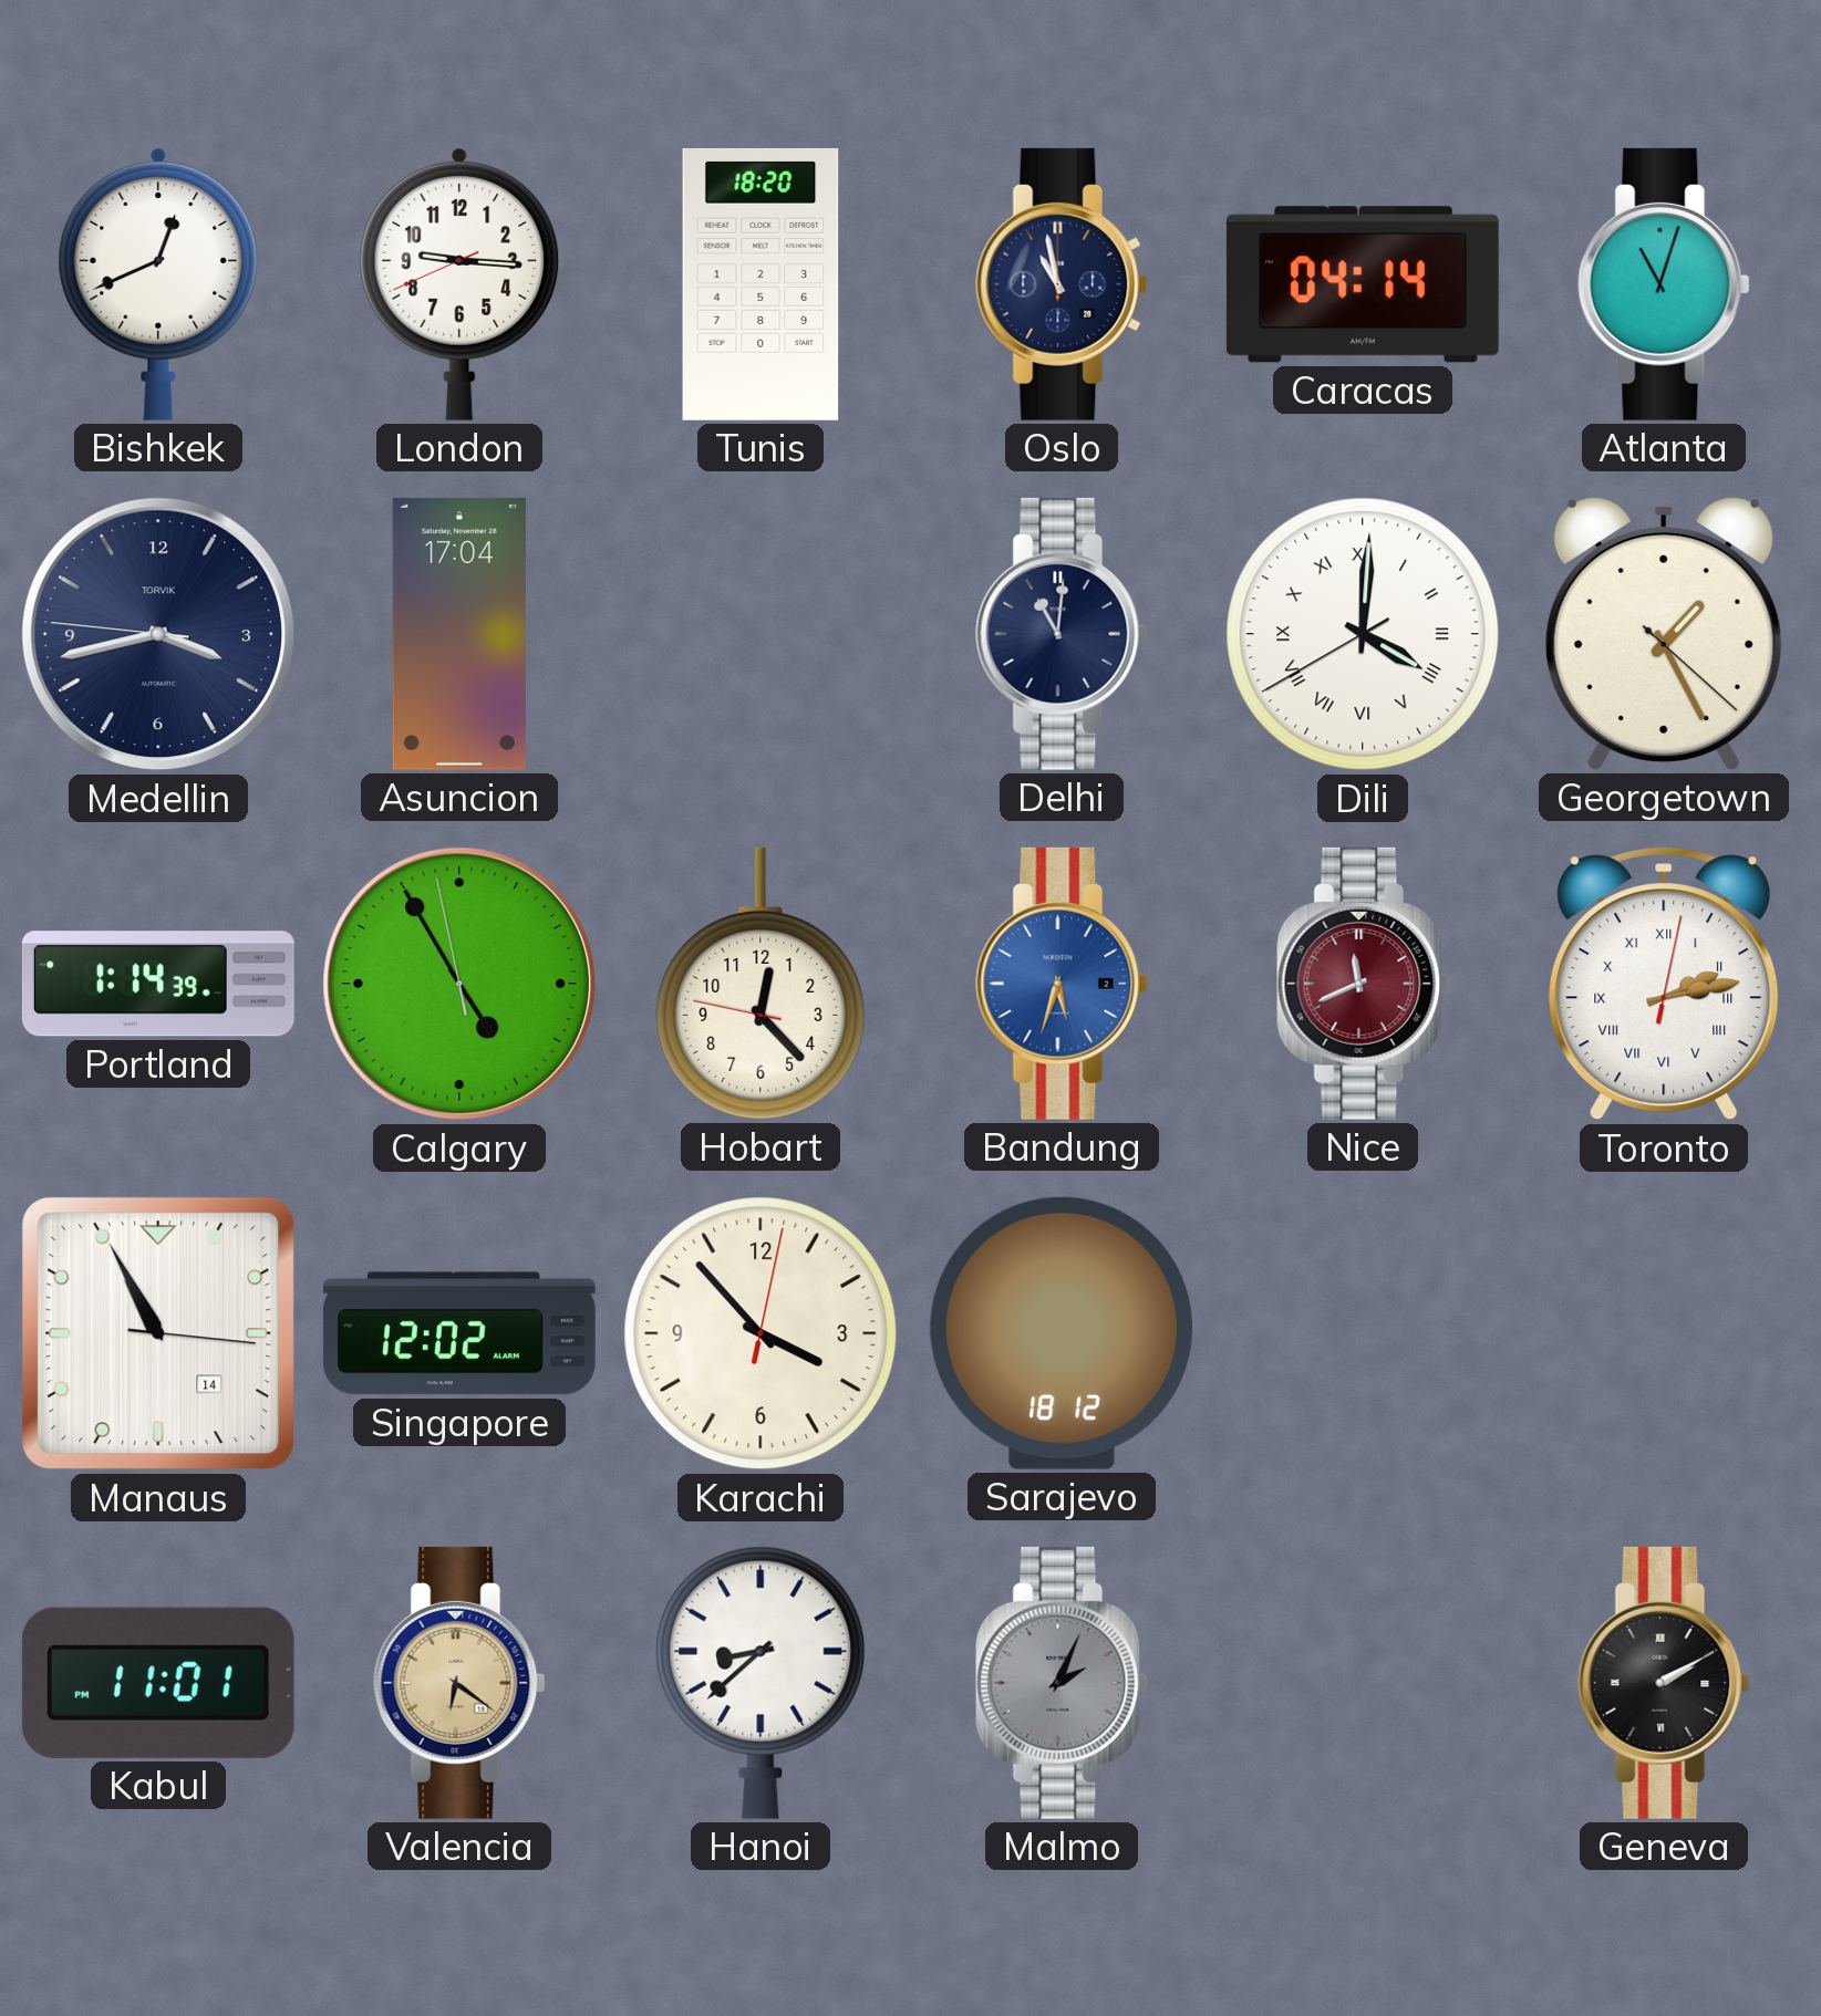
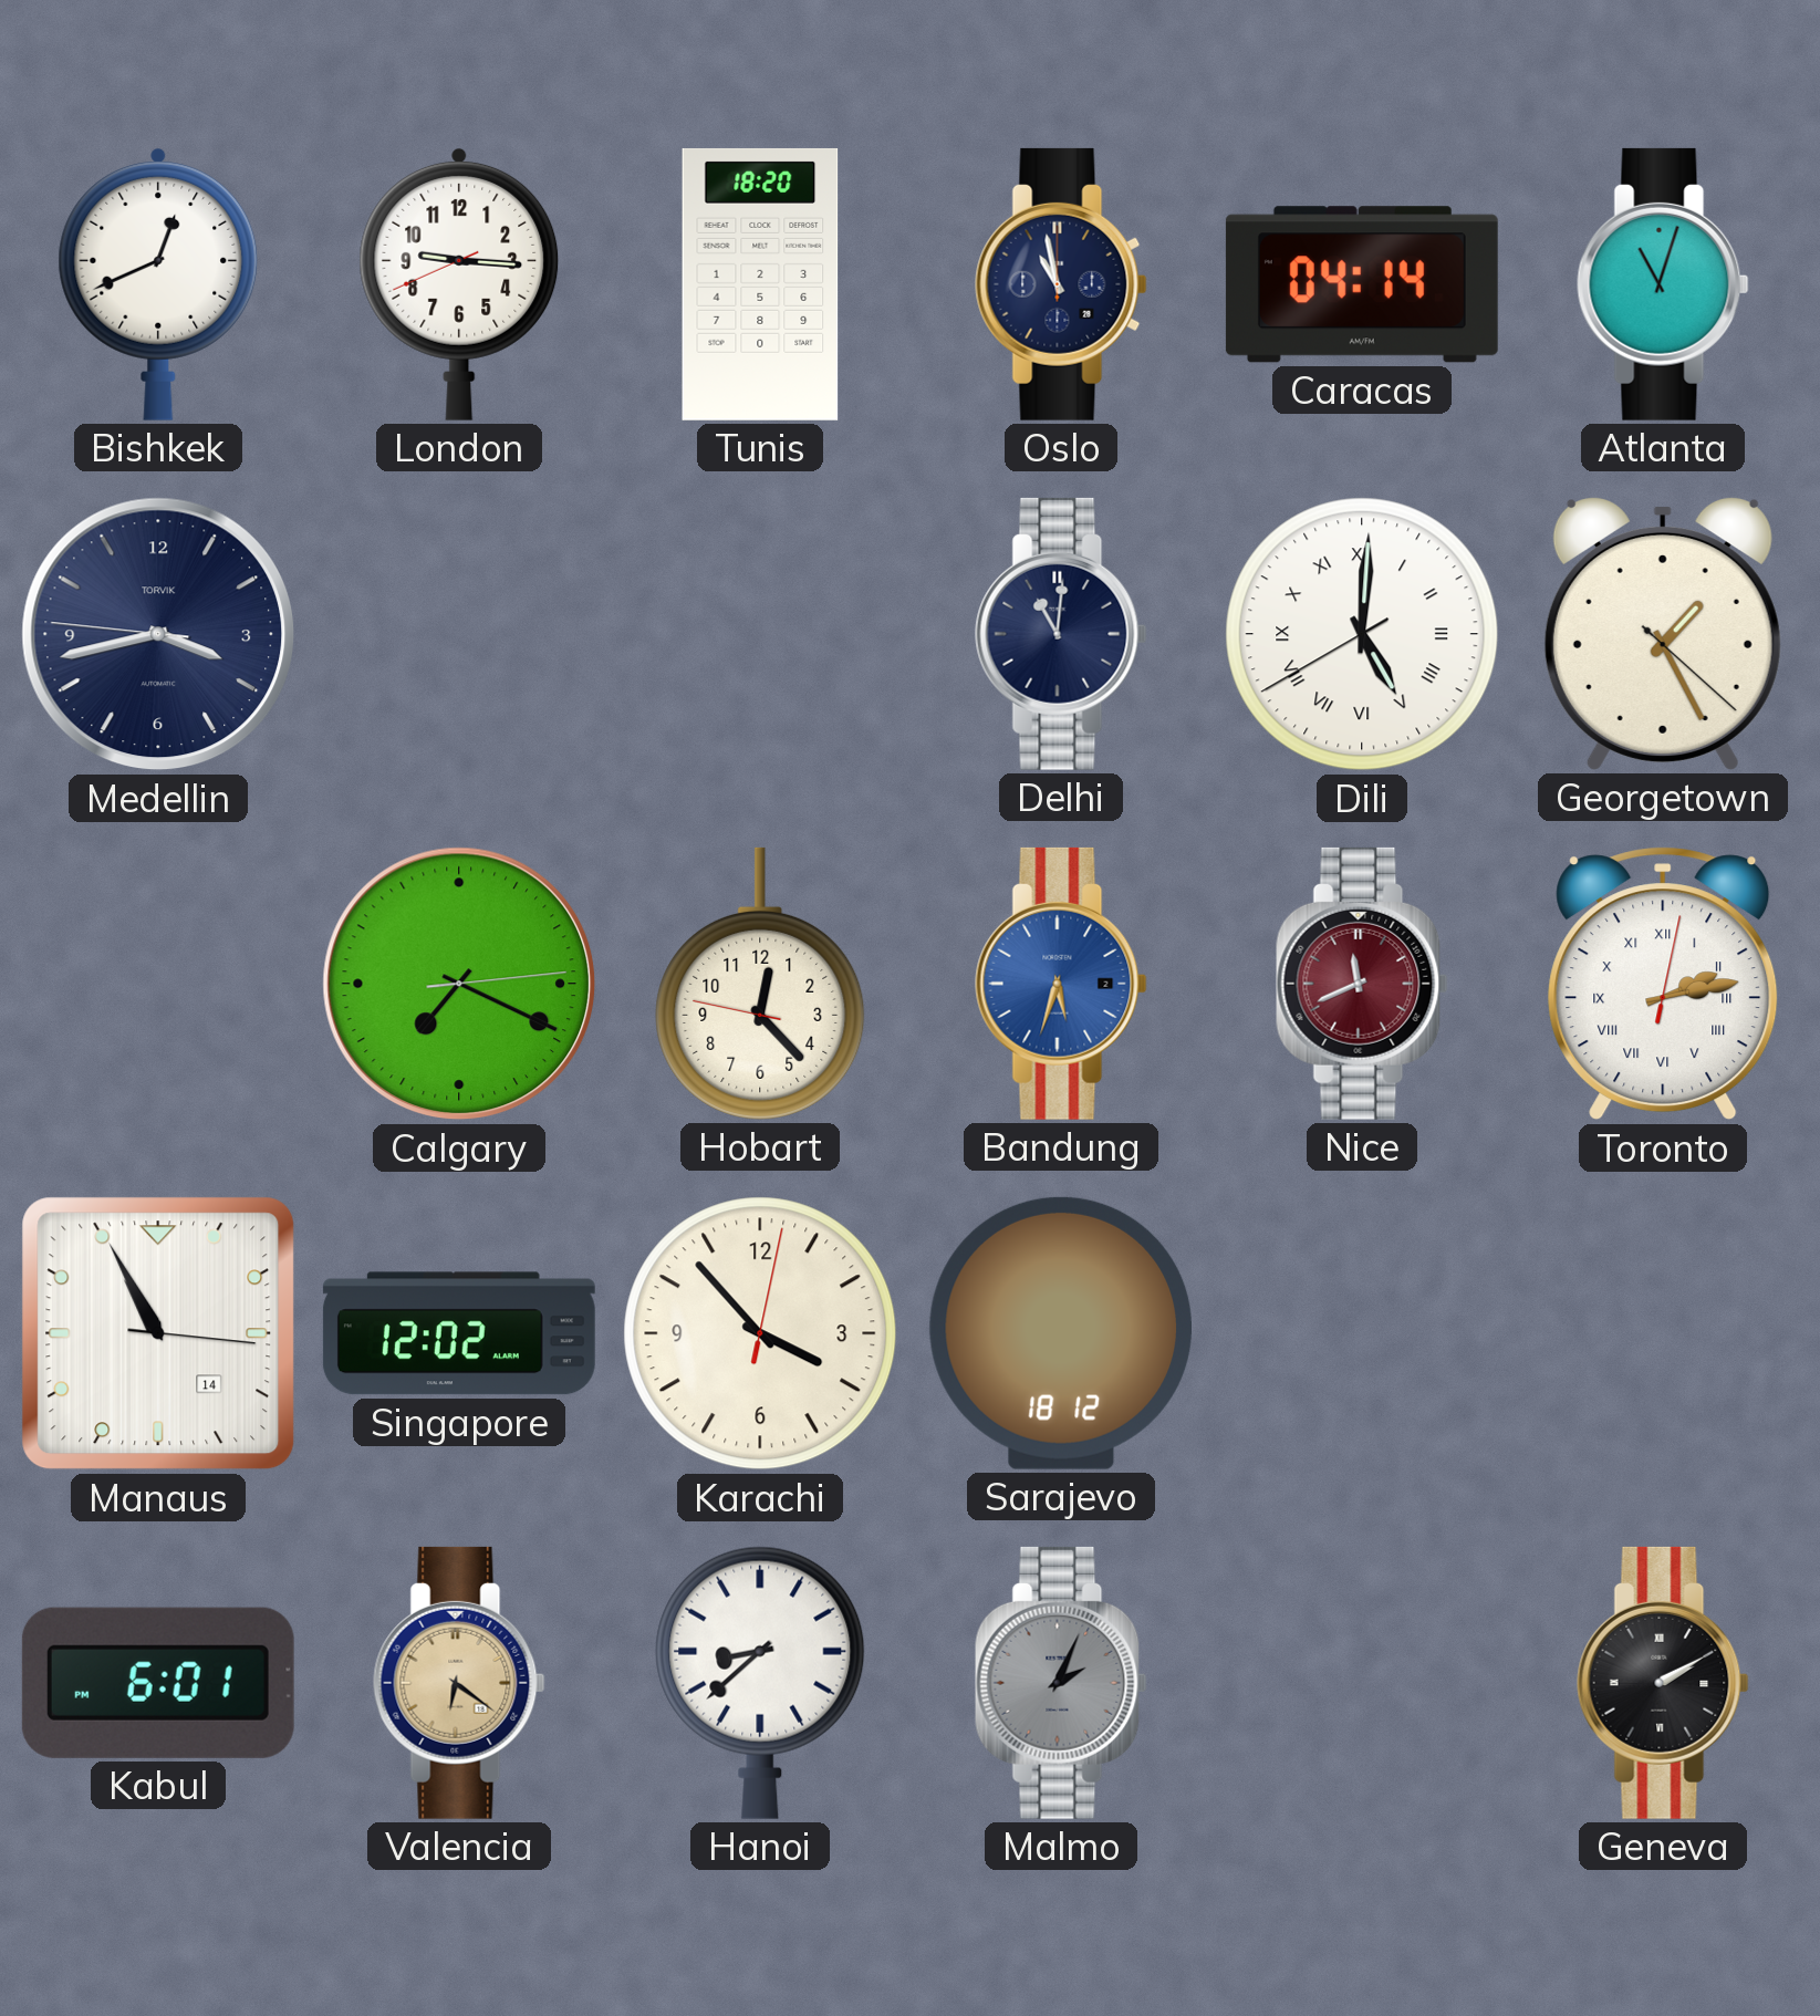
Asuncion: 17:04 -> none
Dili: 4:00 -> 5:00
Portland: 1:14 -> none
Calgary: 4:54 -> 7:19
Kabul: 11:01 -> 6:01
